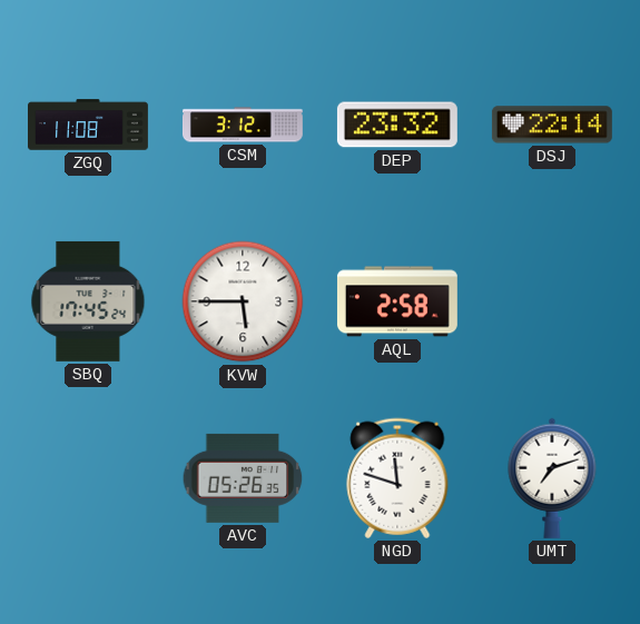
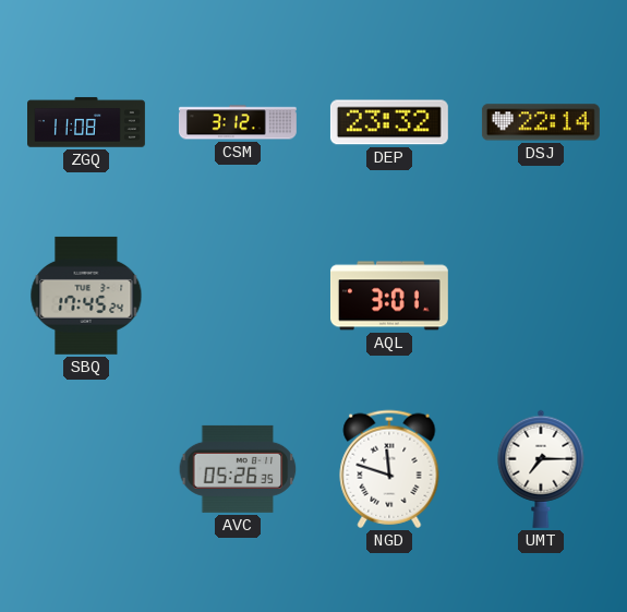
KVW: 5:45 -> none
AQL: 2:58 -> 3:01
UMT: 7:12 -> 7:15
